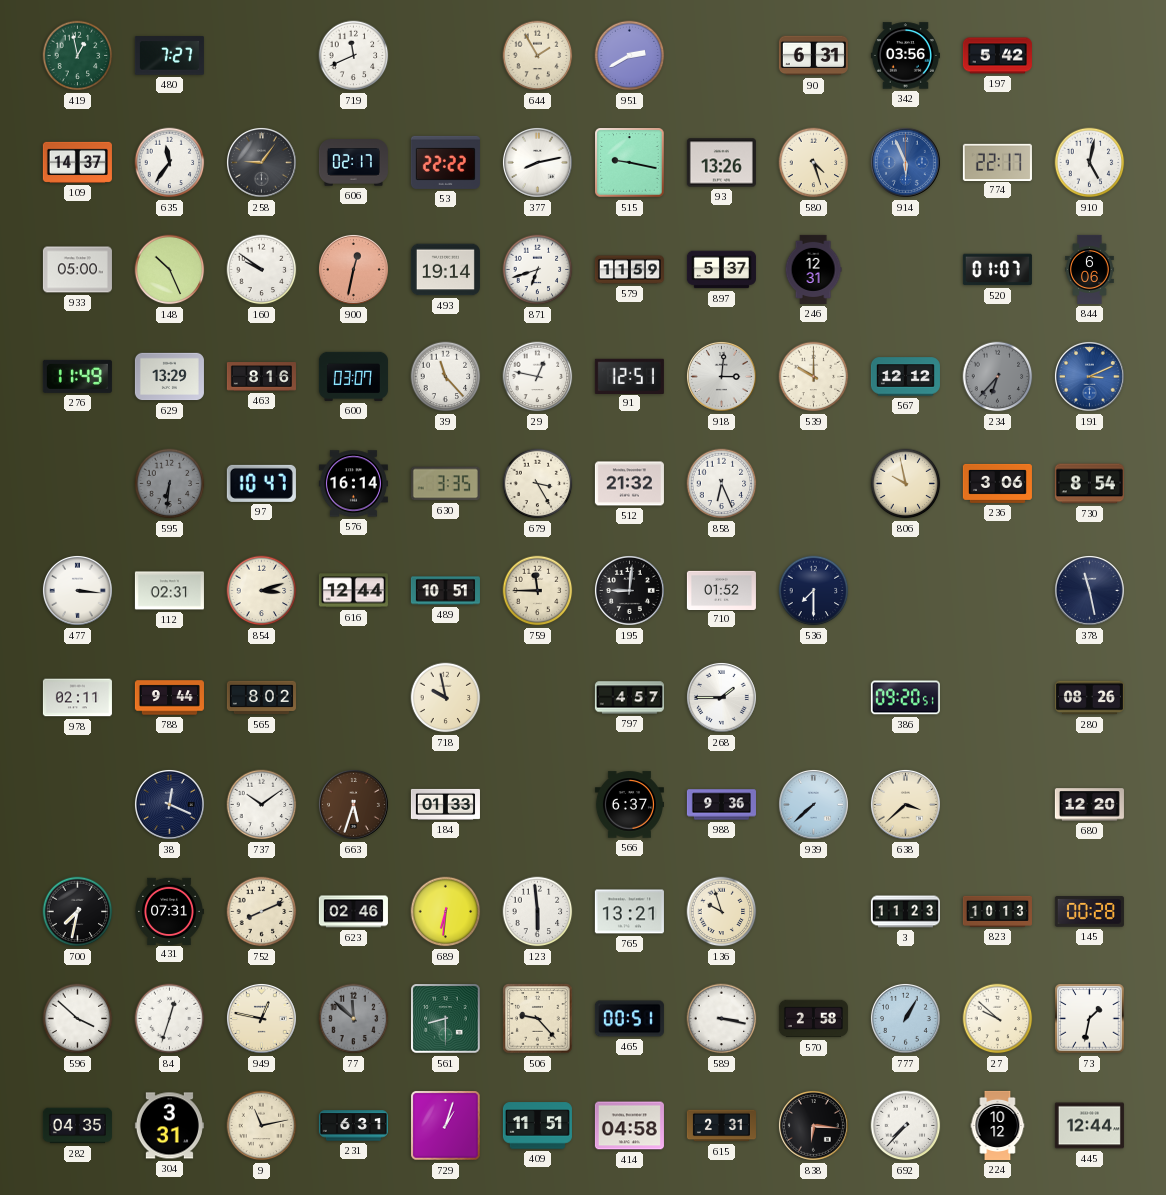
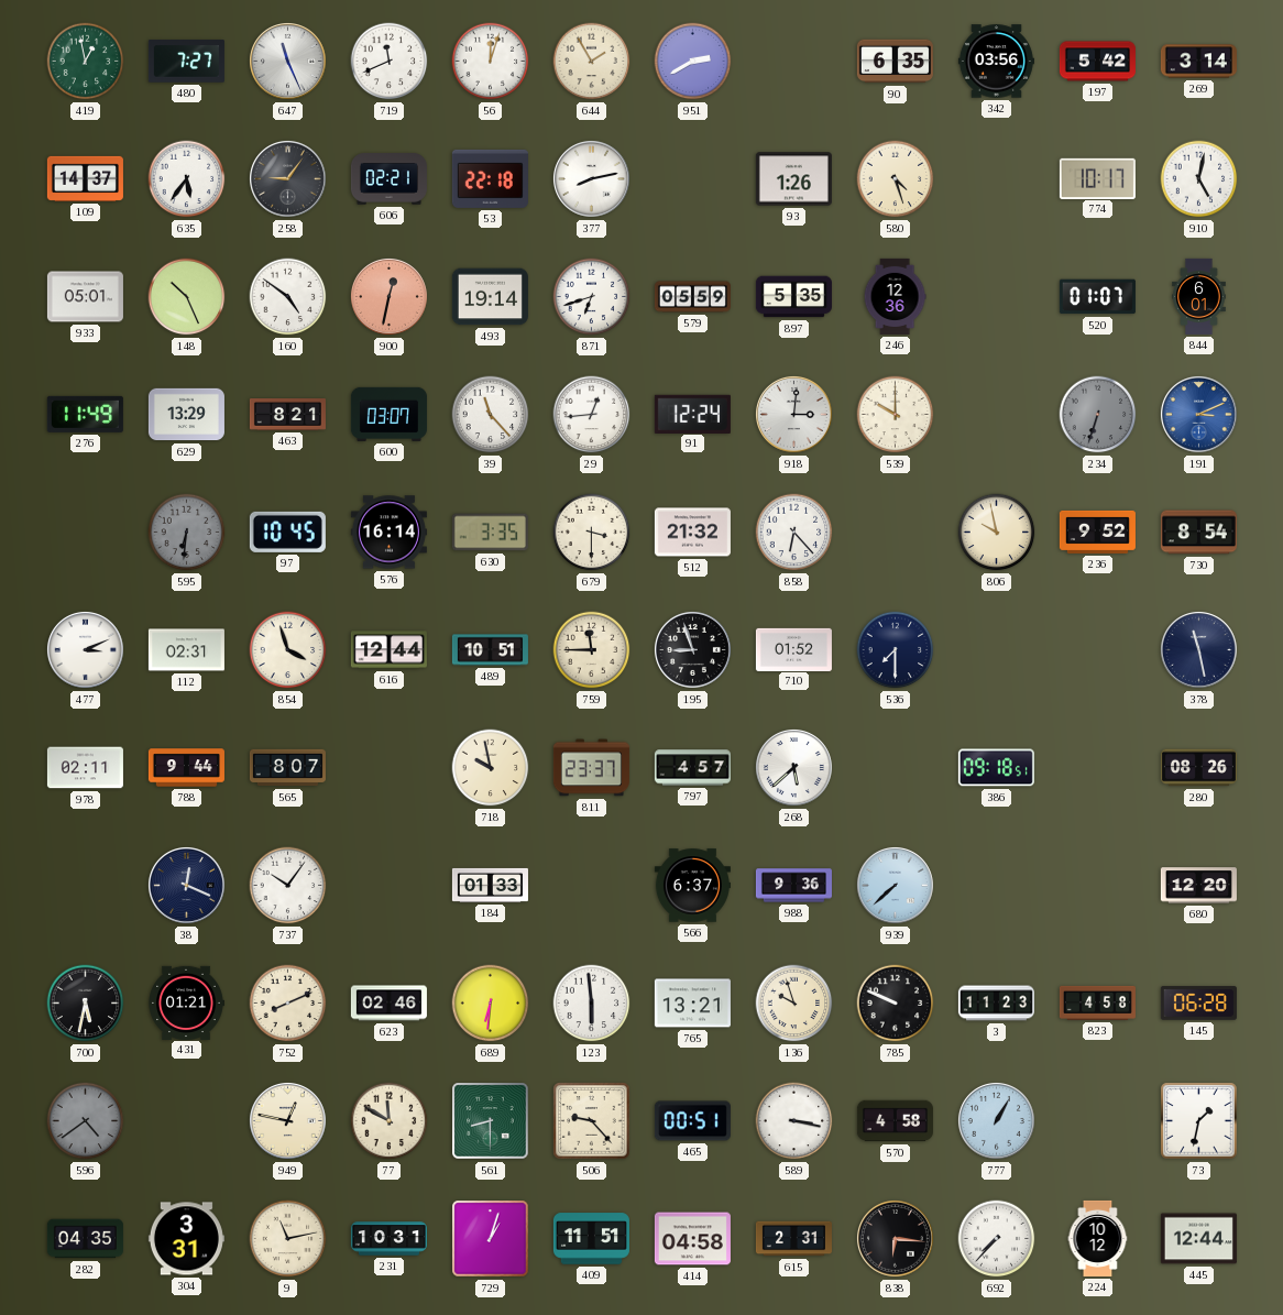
647: none -> 11:26
56: none -> 12:03
90: 6:31 -> 6:35
269: none -> 3:14
635: 11:36 -> 5:36
606: 02:17 -> 02:21
53: 22:22 -> 22:18
515: 9:17 -> none
93: 13:26 -> 1:26
914: 5:56 -> none
774: 22:17 -> 10:17
933: 05:00 -> 05:01
160: 9:51 -> 4:51
579: 11:59 -> 05:59
897: 5:37 -> 5:35
246: 12:31 -> 12:36
844: 6:06 -> 6:01
463: 8:16 -> 8:21
29: 12:47 -> 12:44
91: 12:51 -> 12:24
567: 12:12 -> none
234: 6:37 -> 6:33
97: 10:47 -> 10:45
679: 3:25 -> 3:30
858: 6:26 -> 6:23
236: 3:06 -> 9:52
477: 3:16 -> 3:11
854: 3:12 -> 3:57
195: 9:01 -> 8:57
565: 8:02 -> 8:07
811: none -> 23:37
268: 1:45 -> 5:38
386: 09:20 -> 09:18
737: 10:09 -> 10:06
663: 5:33 -> none
638: 3:38 -> none
700: 7:32 -> 5:32
431: 07:31 -> 01:21
785: none -> 9:49
823: 10:13 -> 4:58
145: 00:28 -> 06:28
596: 3:52 -> 4:39
596 dial: white -> grey
84: 12:33 -> none
77: 11:52 -> 11:50
77 dial: grey -> cream
570: 2:58 -> 4:58
27: 9:52 -> none
231: 6:31 -> 10:31
